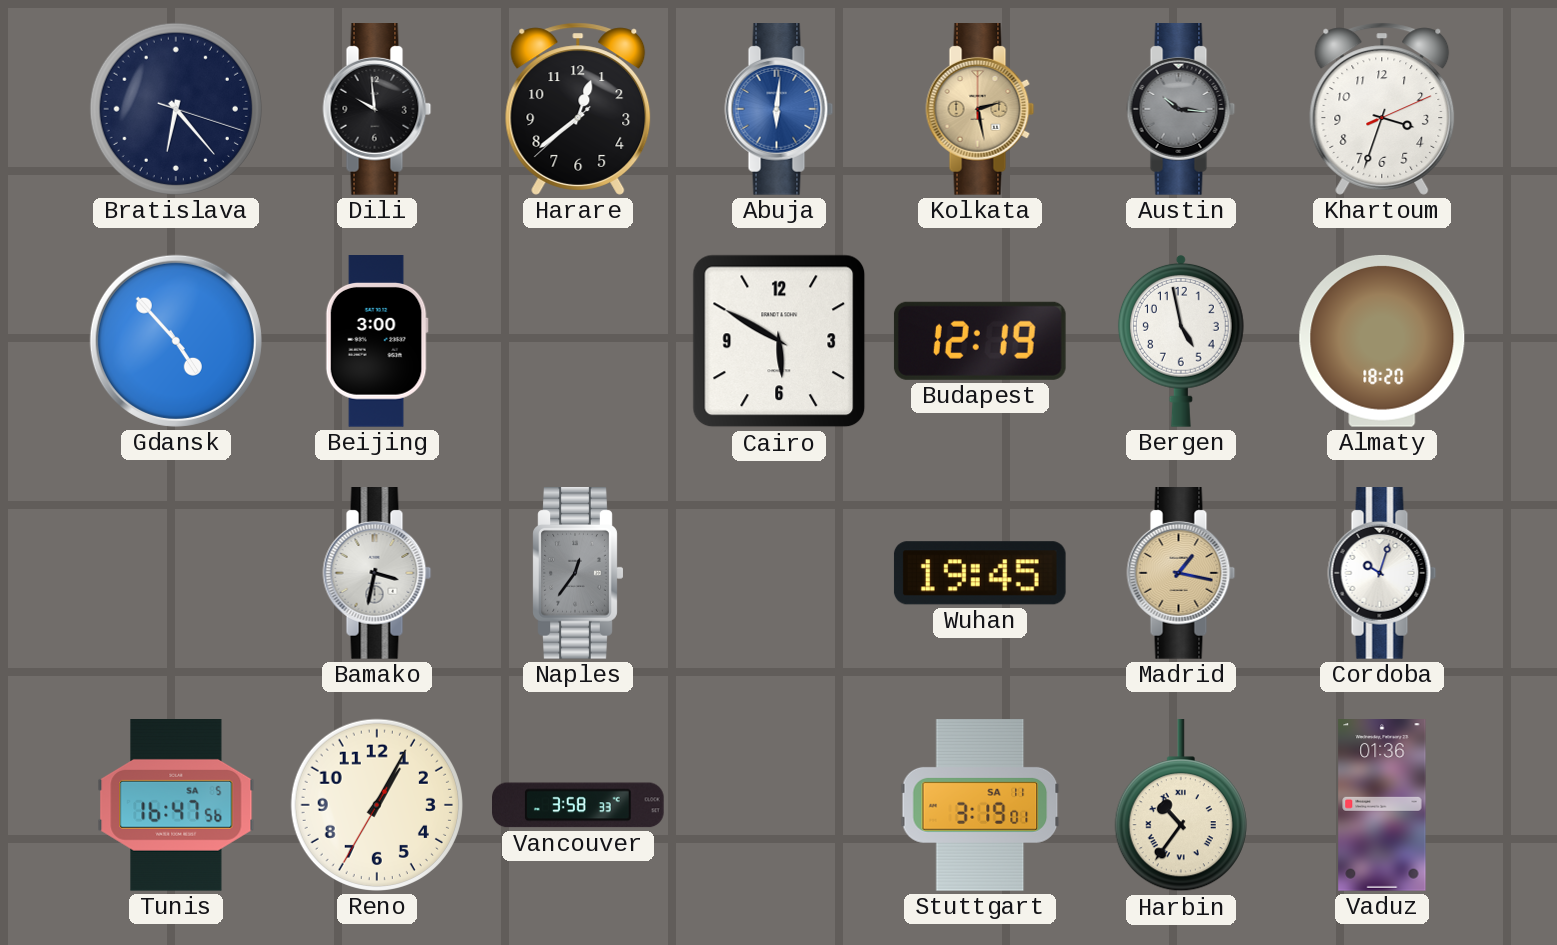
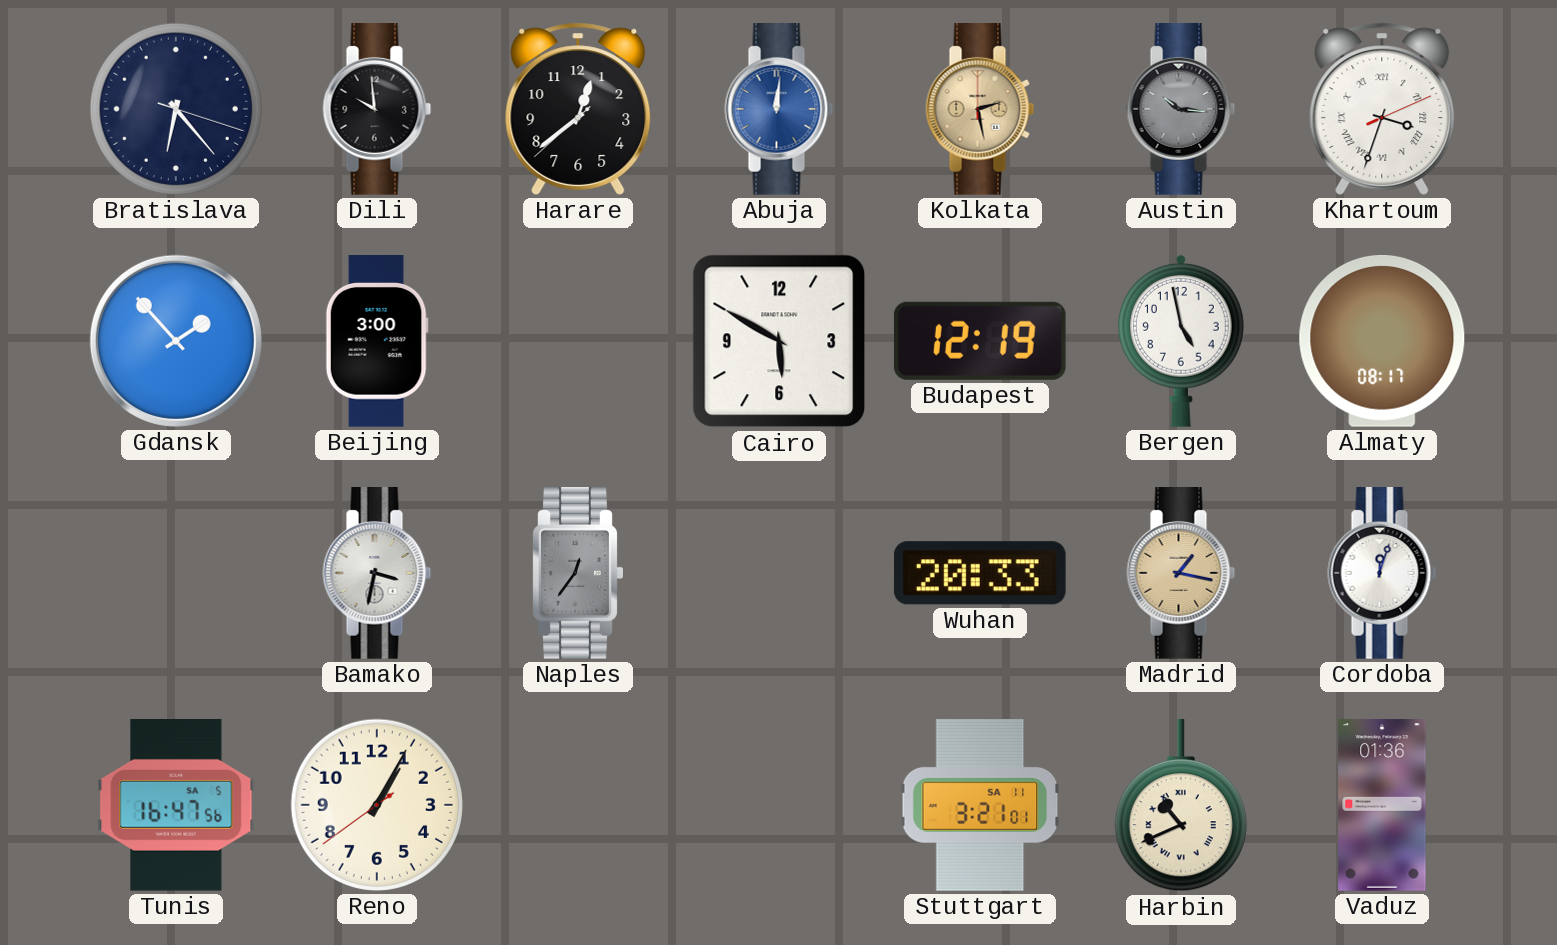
Abuja: 6:01 -> 12:01
Khartoum numerals: Arabic -> Roman
Gdansk: 4:53 -> 1:53
Almaty: 18:20 -> 08:17
Wuhan: 19:45 -> 20:33
Cordoba: 10:03 -> 12:03
Reno: 1:04:35 -> 1:04:39
Vancouver: 3:58 -> none
Stuttgart: 3:19 -> 3:21
Harbin: 10:36 -> 10:41
